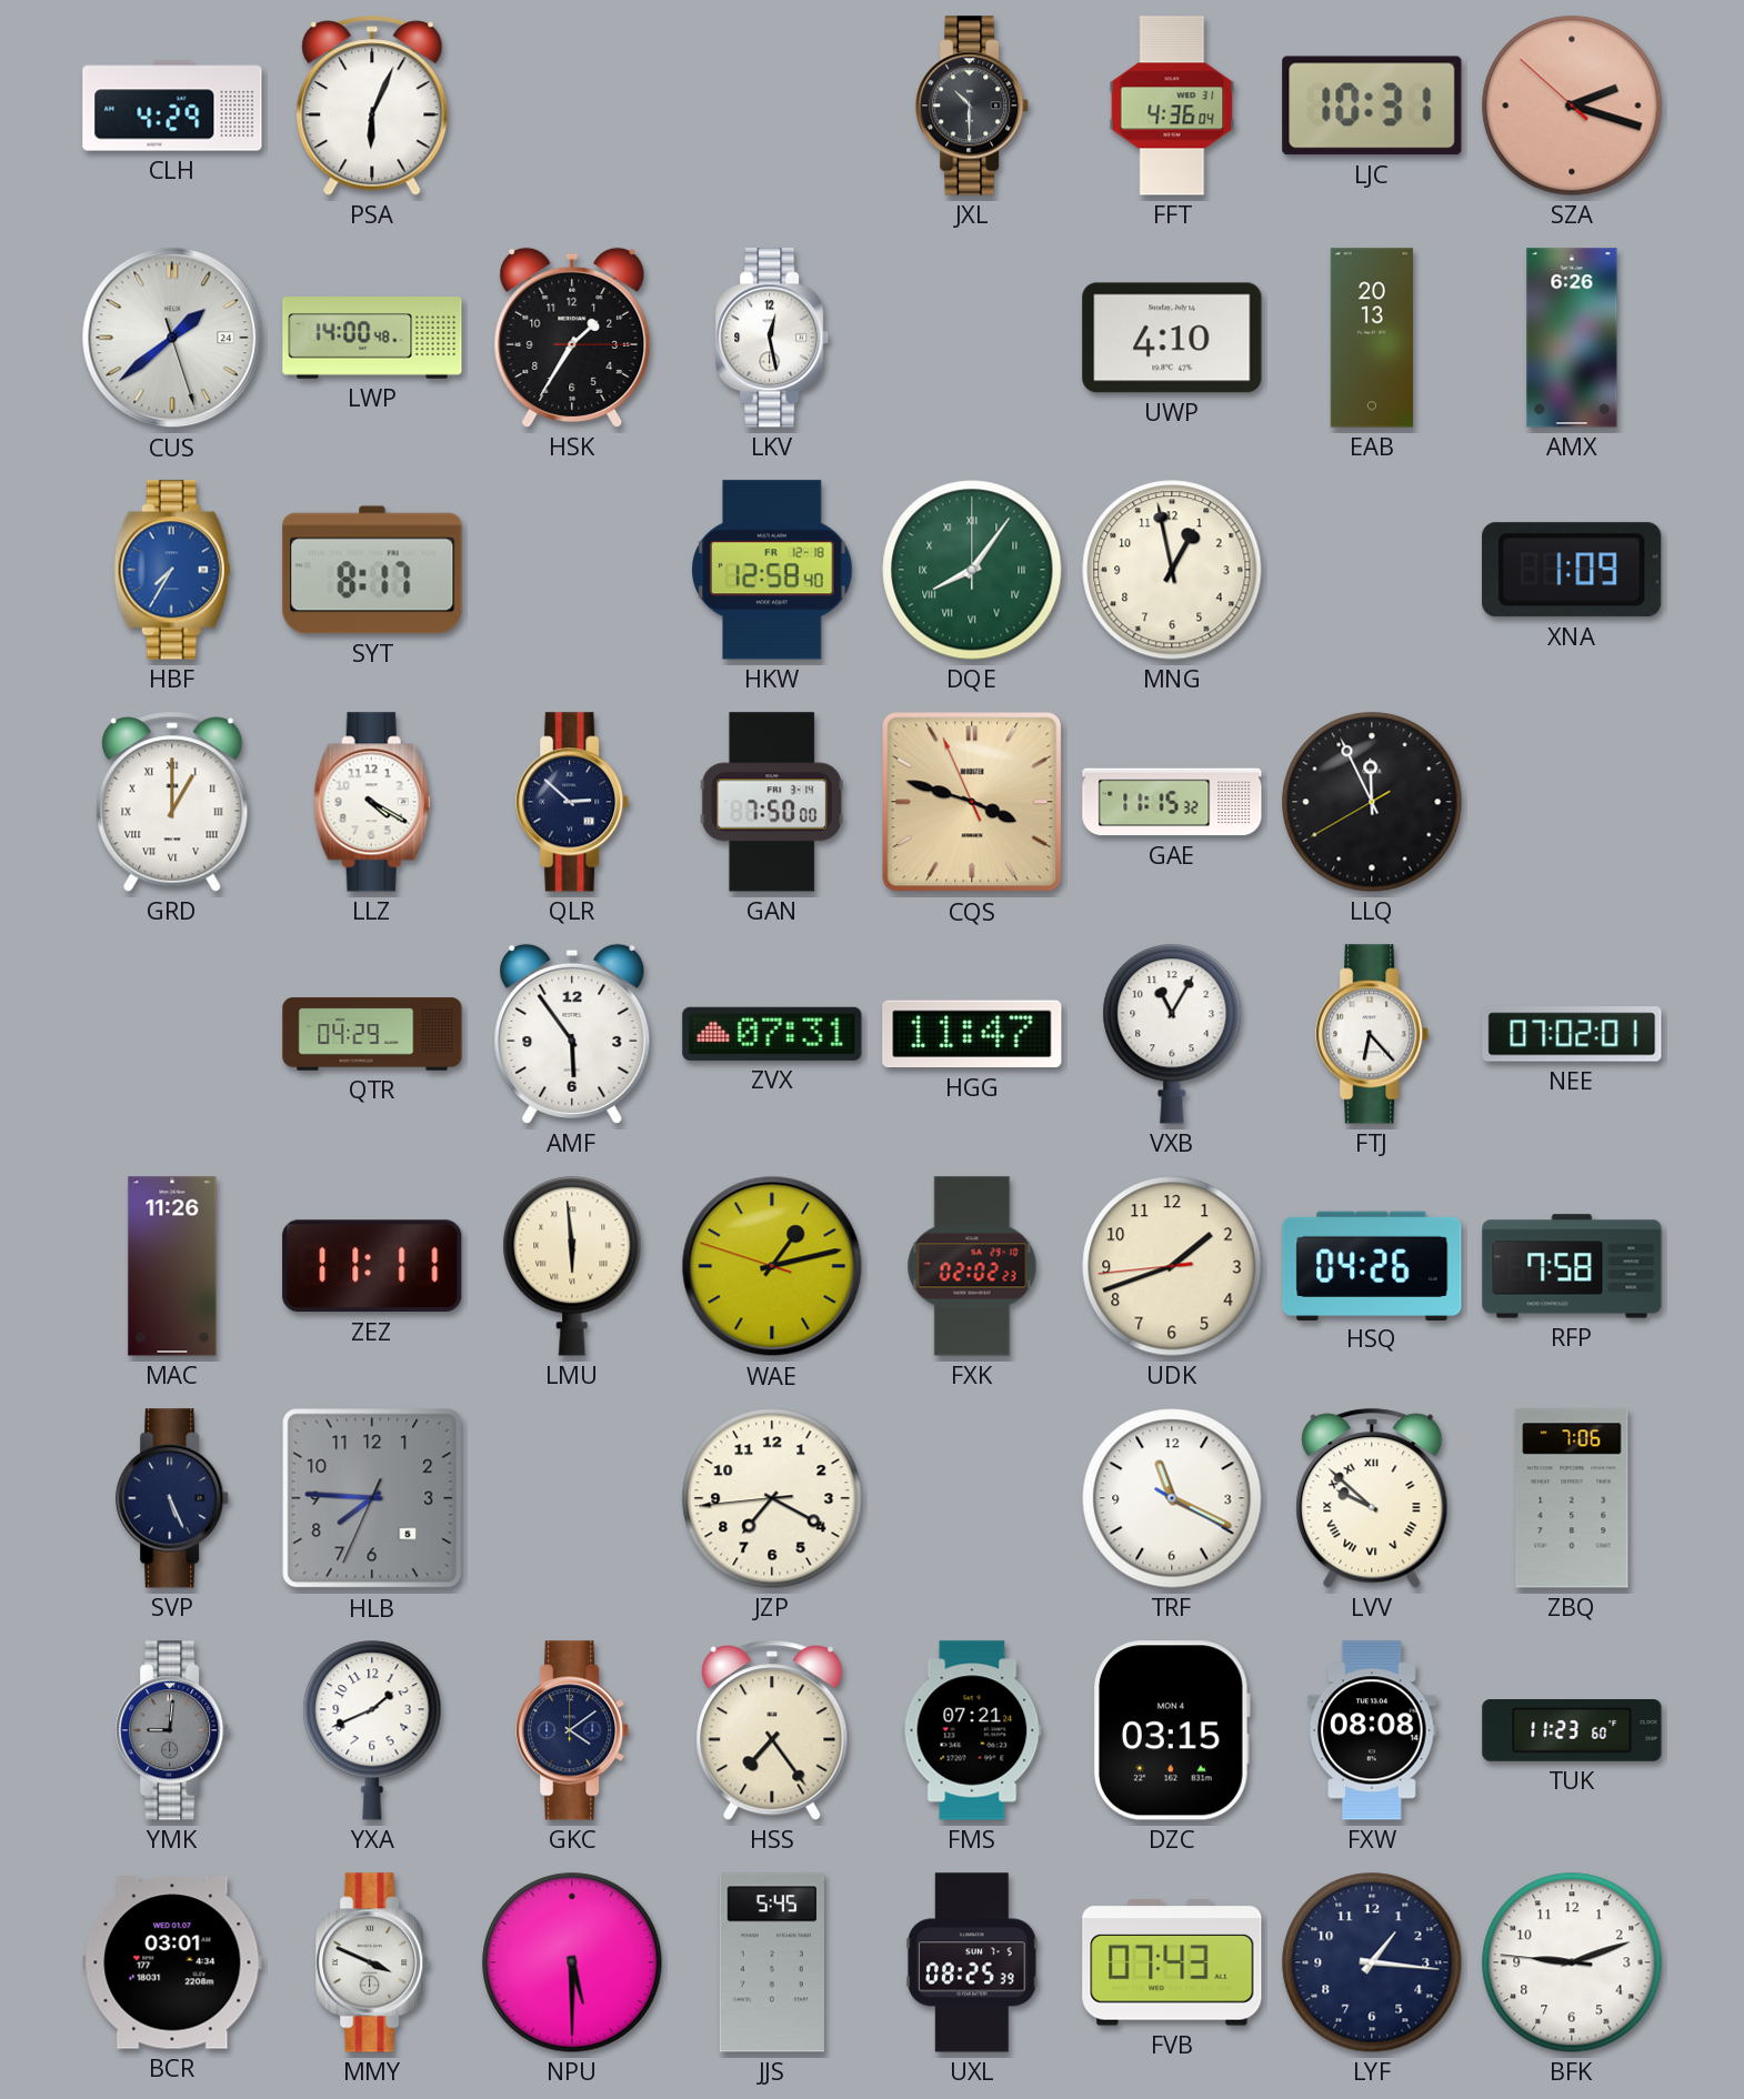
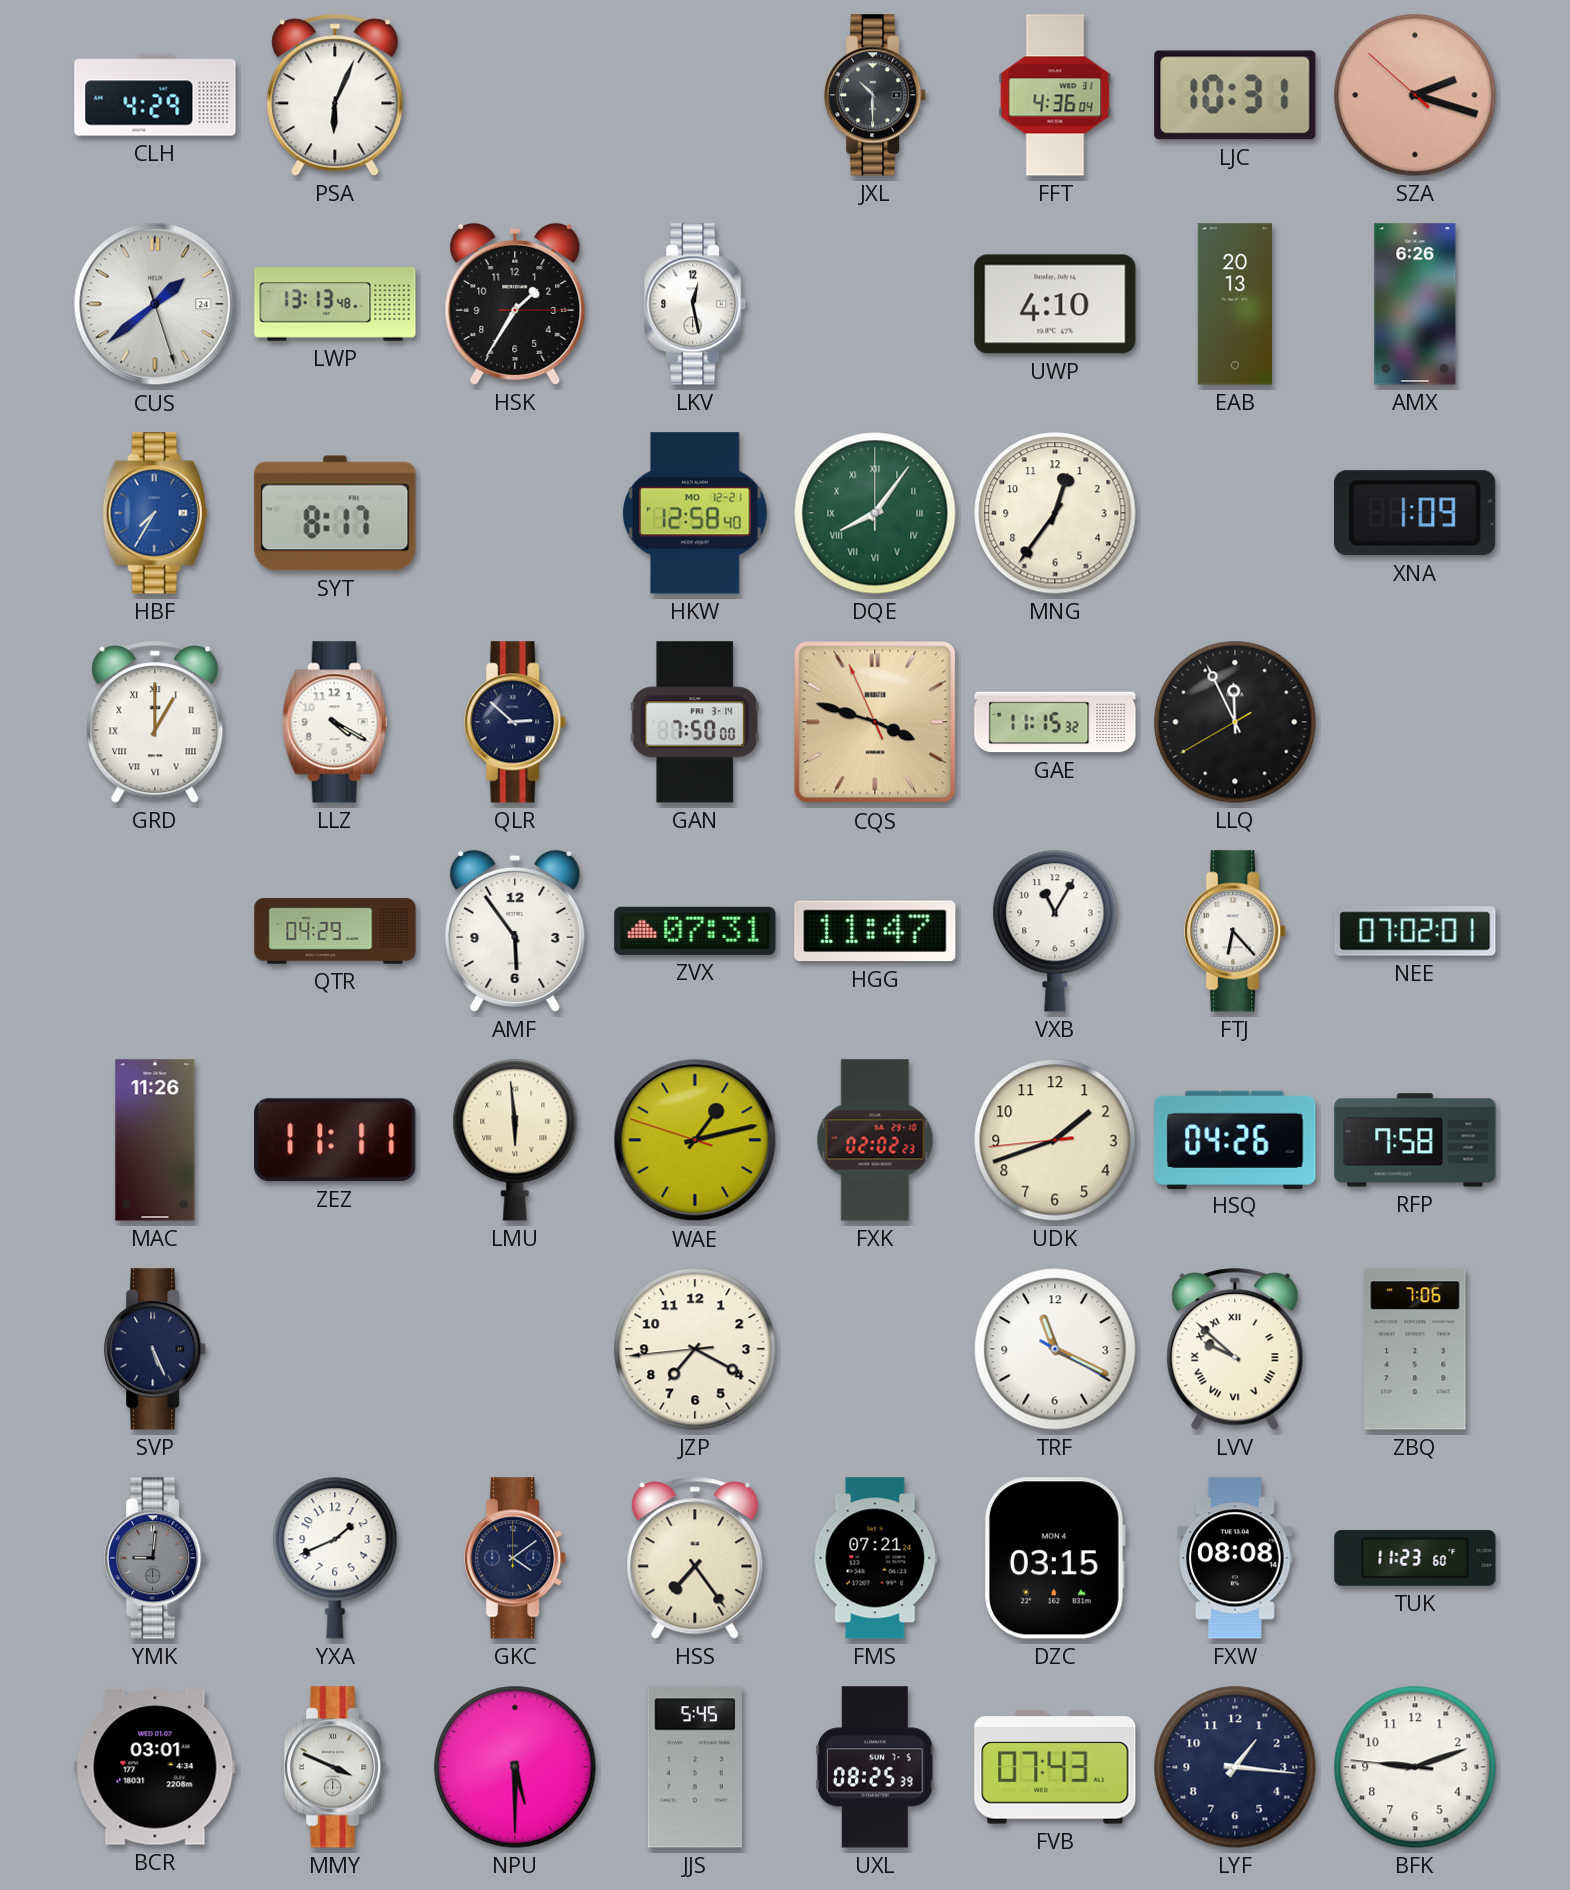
LWP: 14:00 -> 13:13
HKW date: FR 12-18 -> MO 12-21
MNG: 12:58 -> 12:36
HLB: 7:45 -> none
